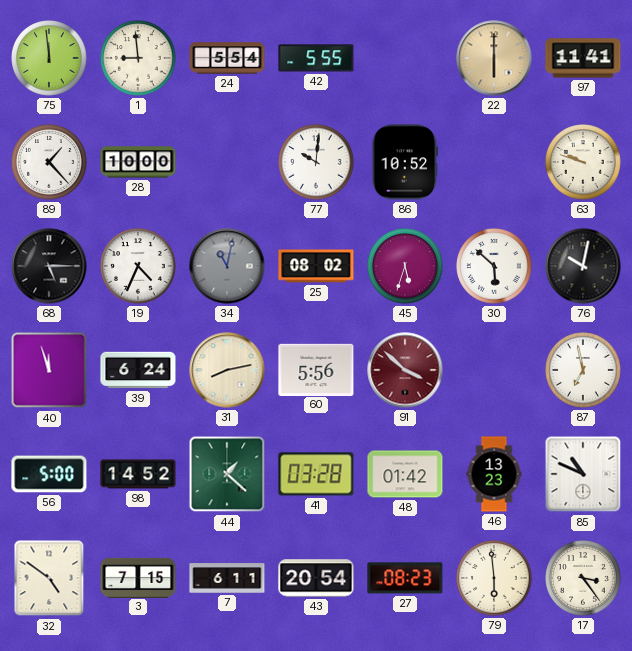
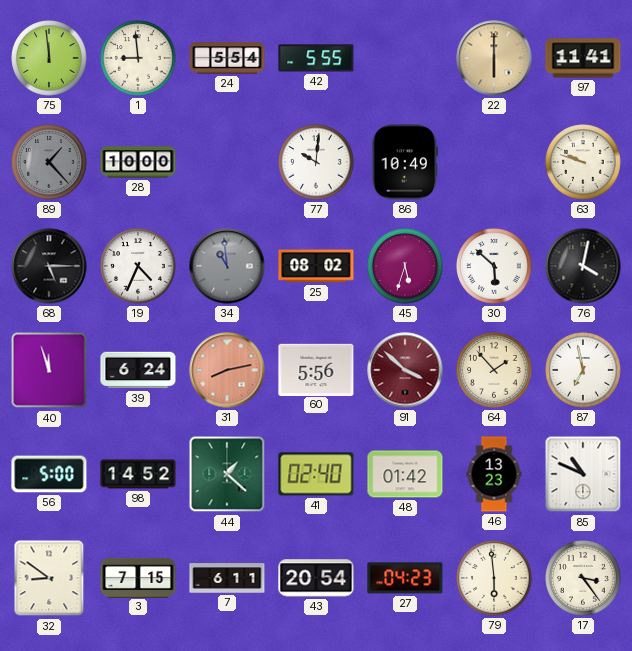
89 dial: white -> grey
86: 10:52 -> 10:49
34: 11:02 -> 10:59
76: 10:02 -> 4:02
31 dial: cream -> salmon
64: none -> 1:53
41: 03:28 -> 02:40
32: 4:51 -> 8:51
27: 08:23 -> 04:23
